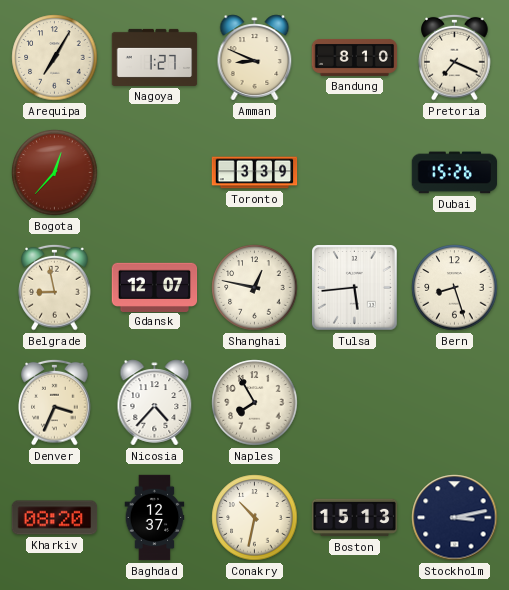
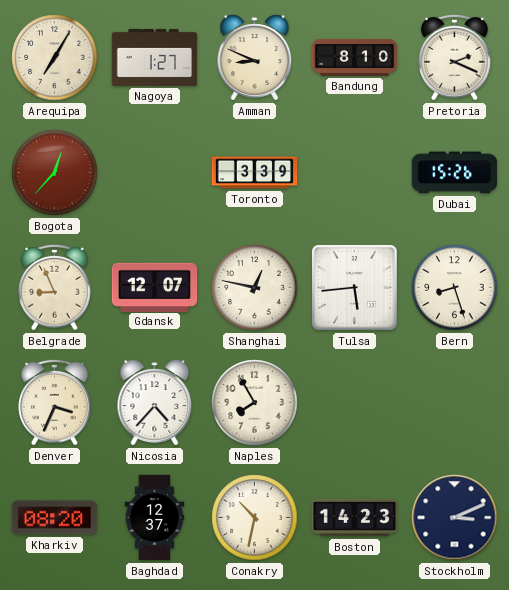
Pretoria: 7:19 -> 2:19
Belgrade: 8:58 -> 8:56
Boston: 15:13 -> 14:23
Stockholm: 3:13 -> 3:11
